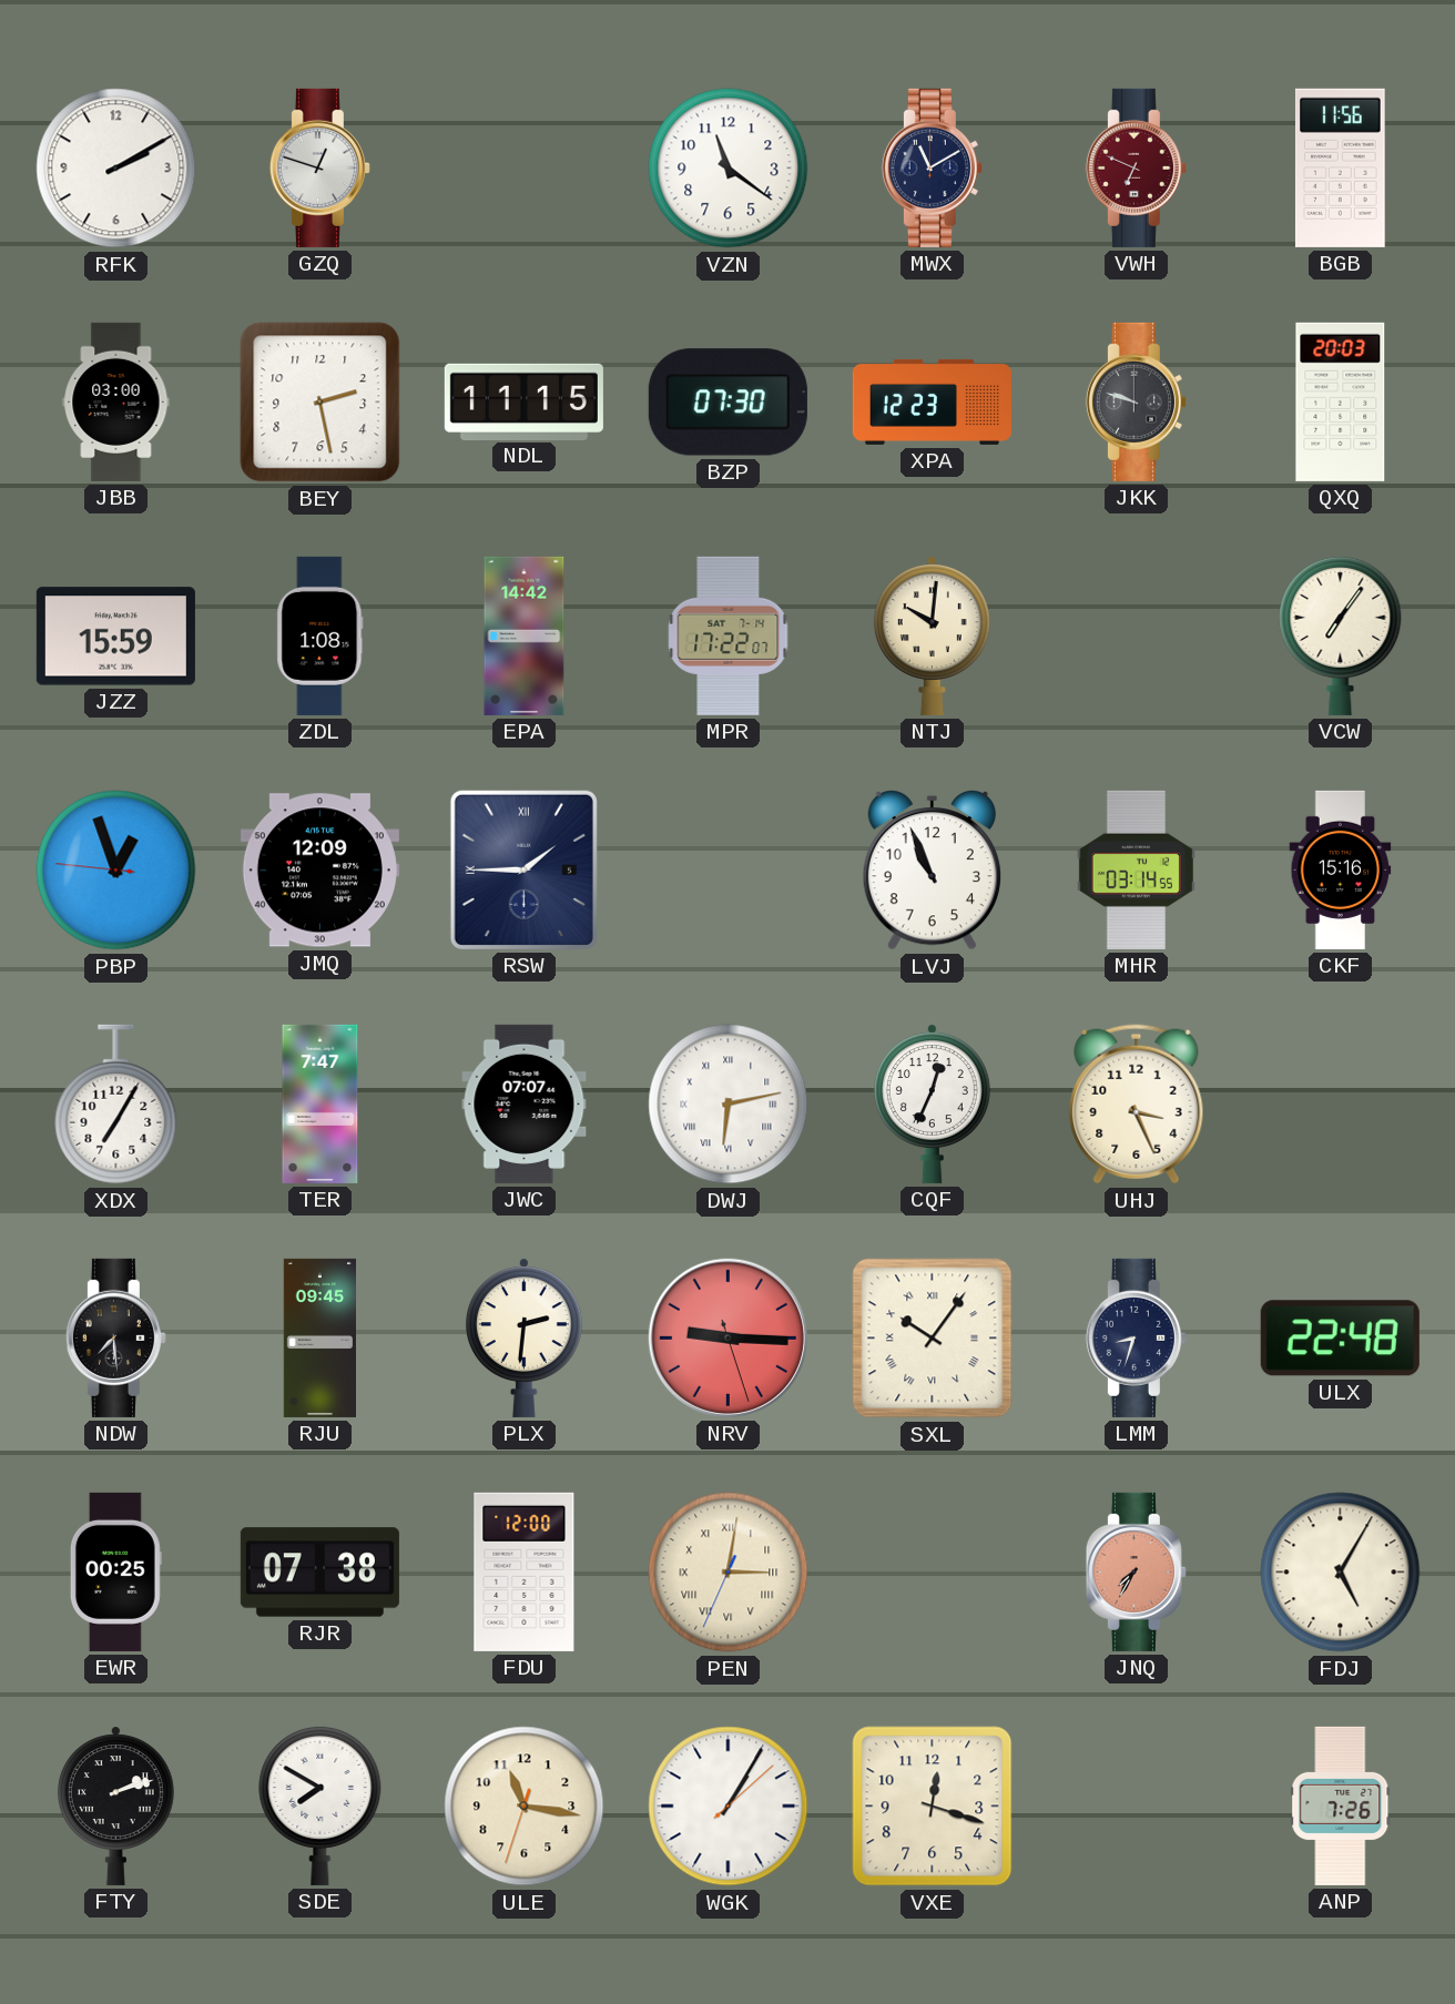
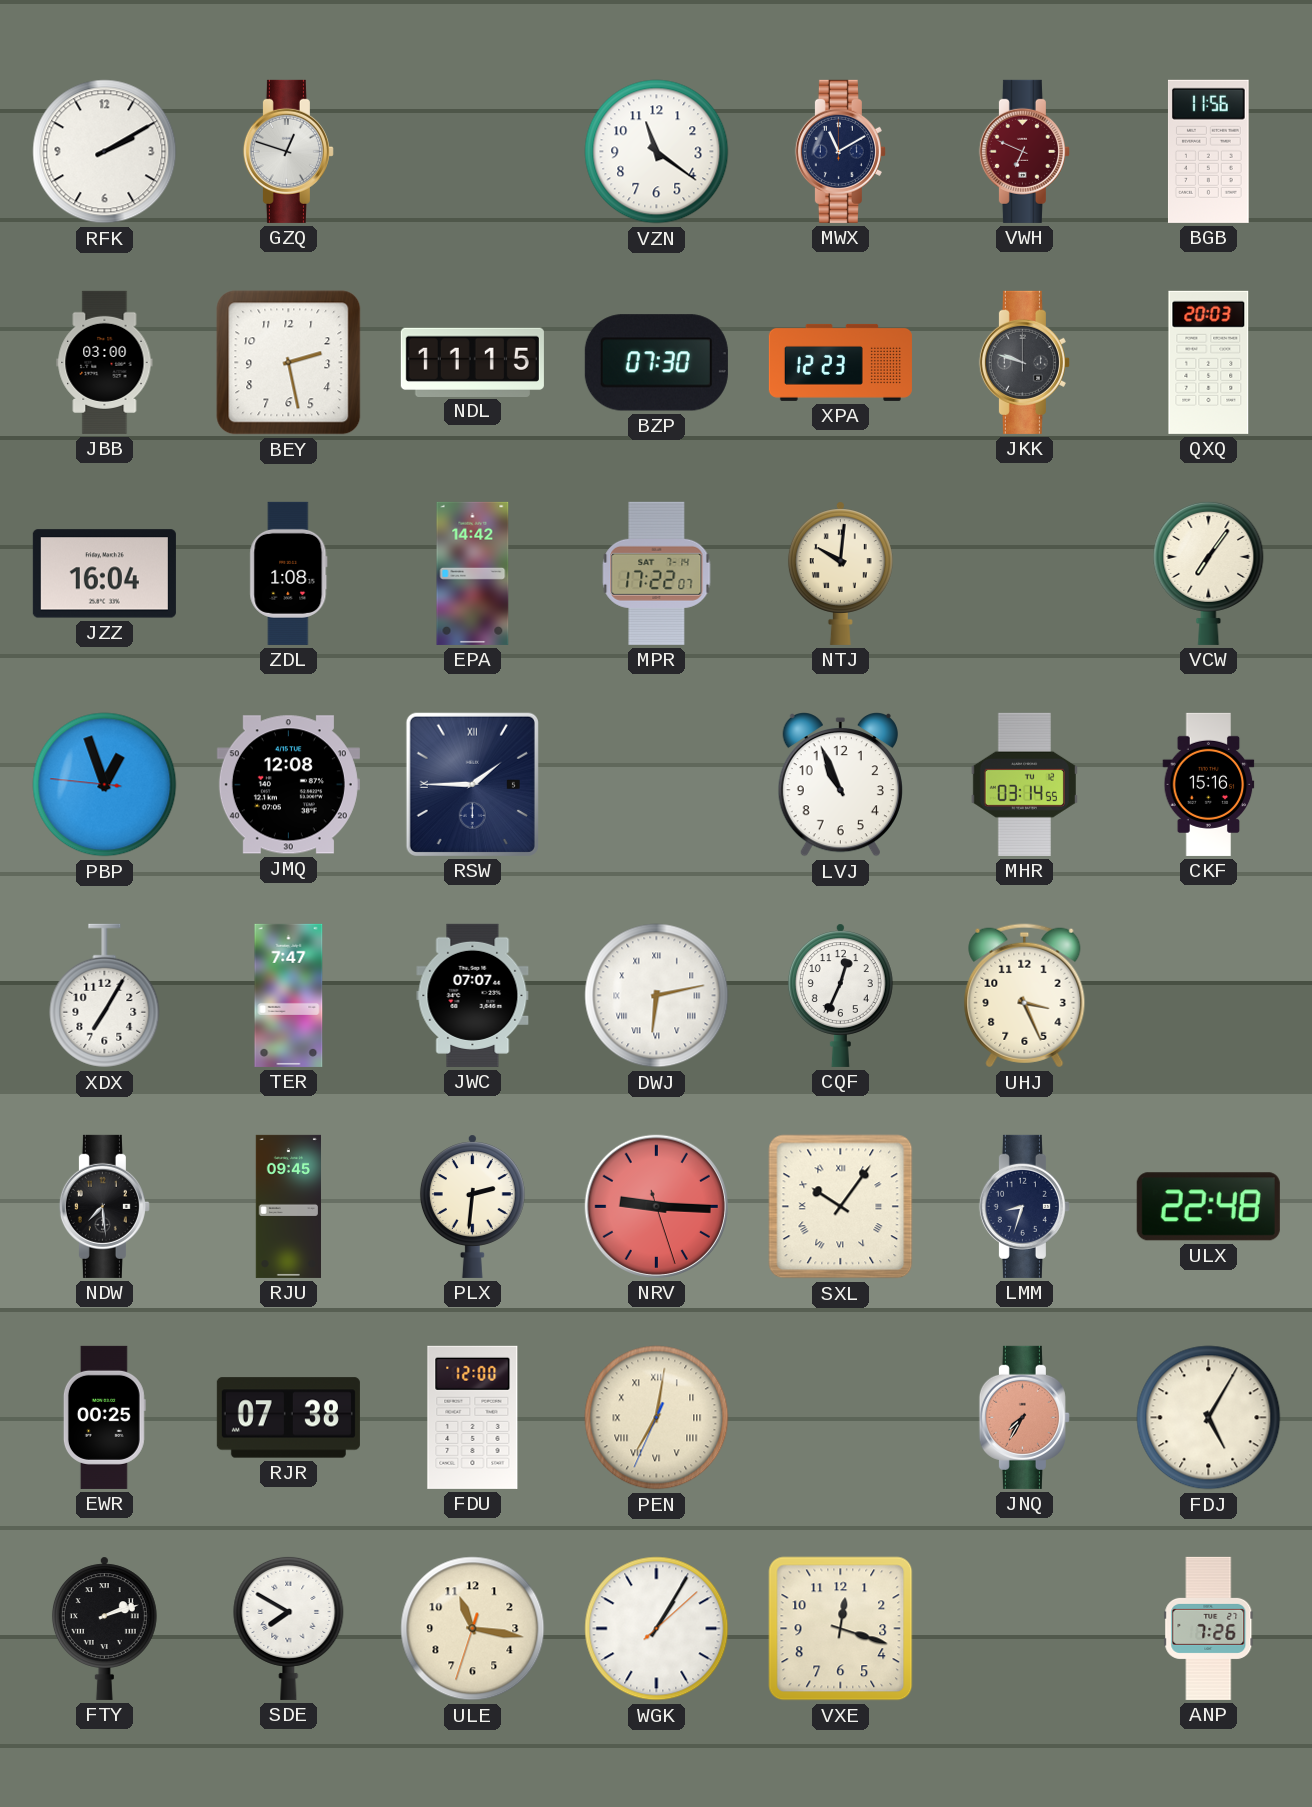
JZZ: 15:59 -> 16:04
JMQ: 12:09 -> 12:08
PEN: 3:01 -> 7:01
